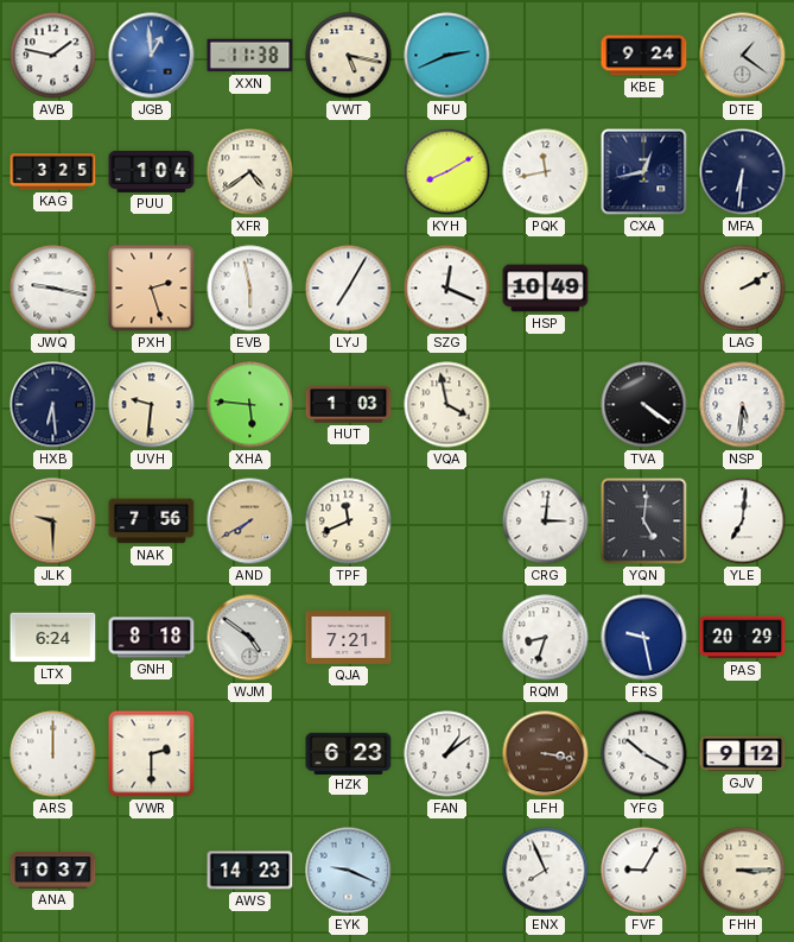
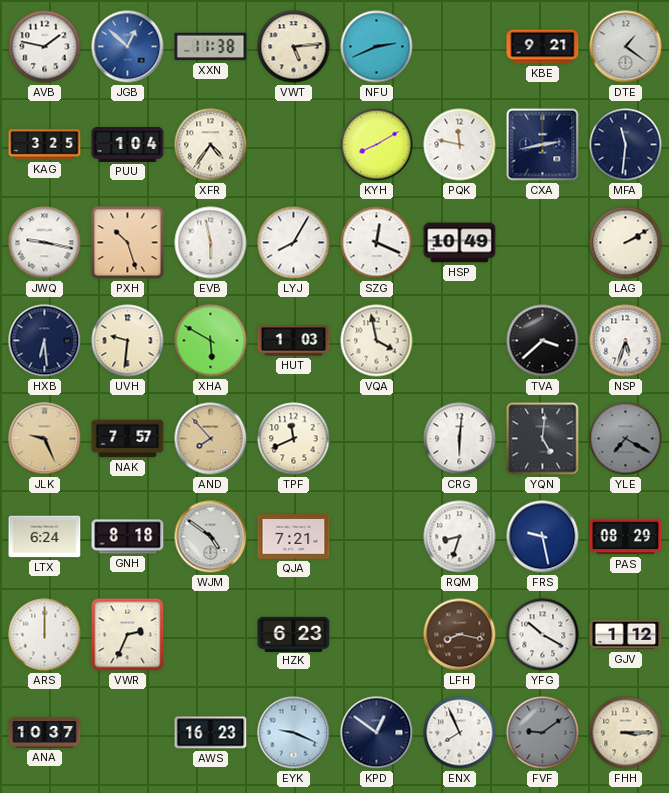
JGB: 12:59 -> 12:52
VWT: 5:17 -> 5:14
KBE: 9:24 -> 9:21
XFR: 4:39 -> 4:36
PQK: 11:43 -> 11:47
CXA: 12:43 -> 2:43
MFA: 6:31 -> 11:31
PXH: 2:27 -> 10:27
LYJ: 7:05 -> 8:05
XHA: 5:46 -> 5:50
TVA: 4:21 -> 3:38
NSP: 5:31 -> 5:33
JLK: 9:30 -> 9:26
NAK: 7:56 -> 7:57
AND: 7:40 -> 7:53
CRG: 3:01 -> 6:01
YLE: 7:01 -> 7:20
YLE dial: white -> grey
PAS: 20:29 -> 08:29
VWR: 2:30 -> 2:34
FAN: 1:09 -> none
LFH: 3:17 -> 8:17
GJV: 9:12 -> 1:12
AWS: 14:23 -> 16:23
KPD: none -> 12:51
FVF: 9:05 -> 9:09
FVF dial: white -> grey
